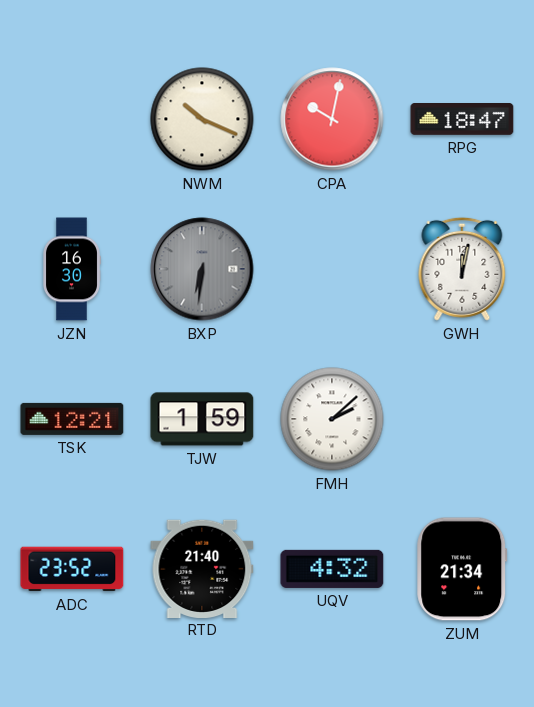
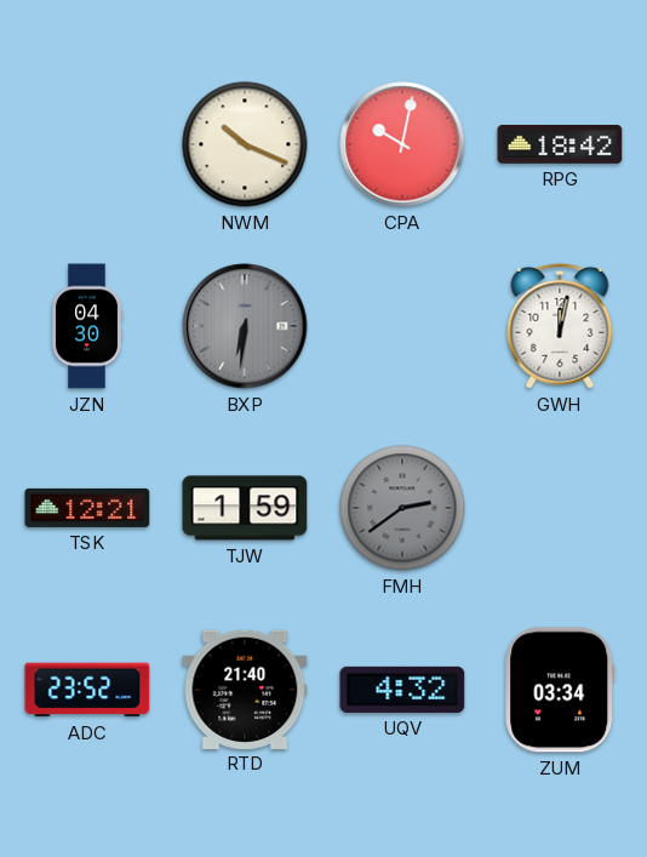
RPG: 18:47 -> 18:42
JZN: 16:30 -> 04:30
FMH: 2:08 -> 2:39
FMH dial: white -> grey
ZUM: 21:34 -> 03:34
